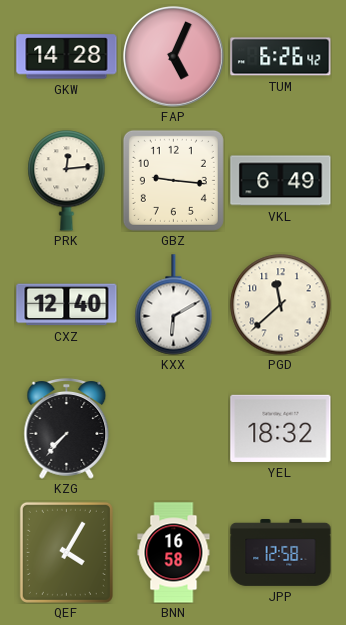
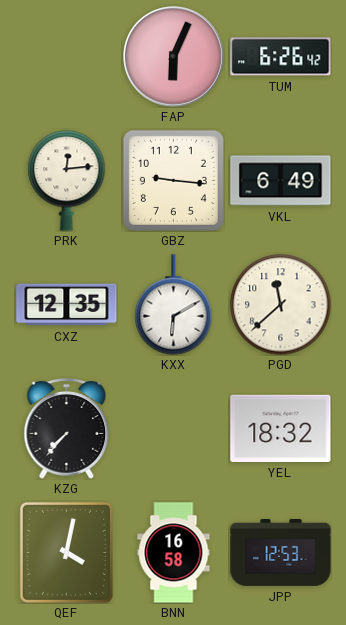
GKW: 14:28 -> none
FAP: 5:04 -> 6:04
CXZ: 12:40 -> 12:35
QEF: 4:05 -> 4:02
JPP: 12:58 -> 12:53
